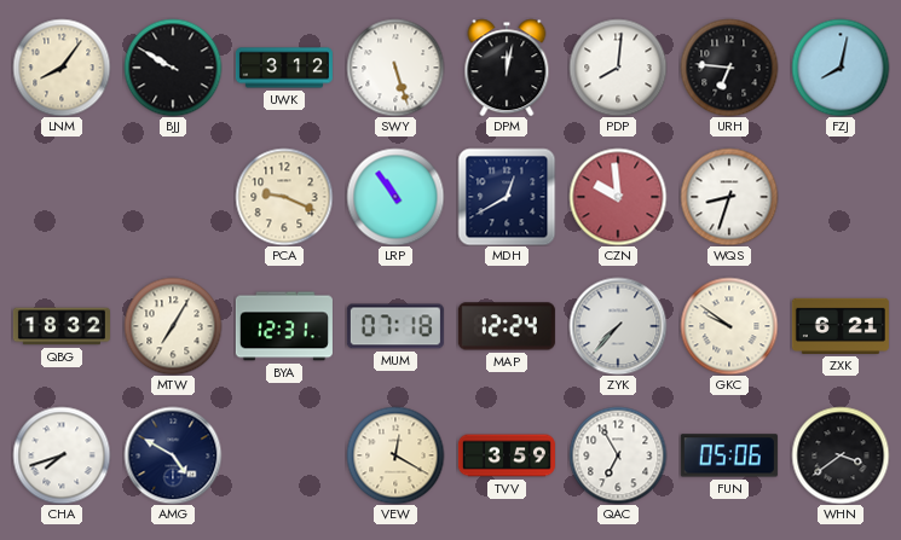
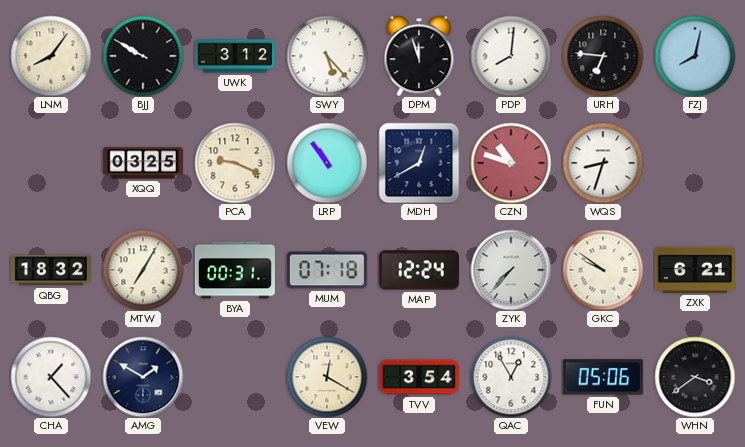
SWY: 5:27 -> 5:23
DPM: 12:02 -> 11:57
XQQ: none -> 03:25
CZN: 9:59 -> 10:48
BYA: 12:31 -> 00:31
CHA: 7:42 -> 1:23
AMG: 4:50 -> 1:50
TVV: 3:59 -> 3:54
QAC: 6:55 -> 12:55
